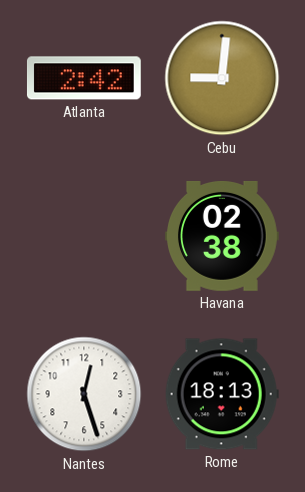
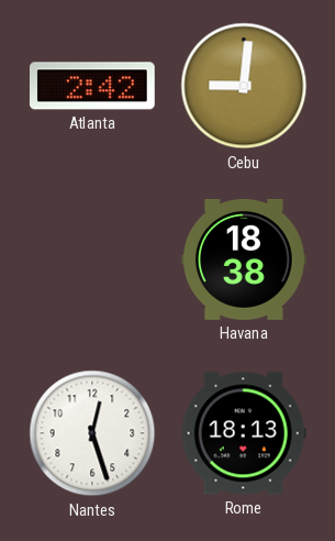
Havana: 02:38 -> 18:38
